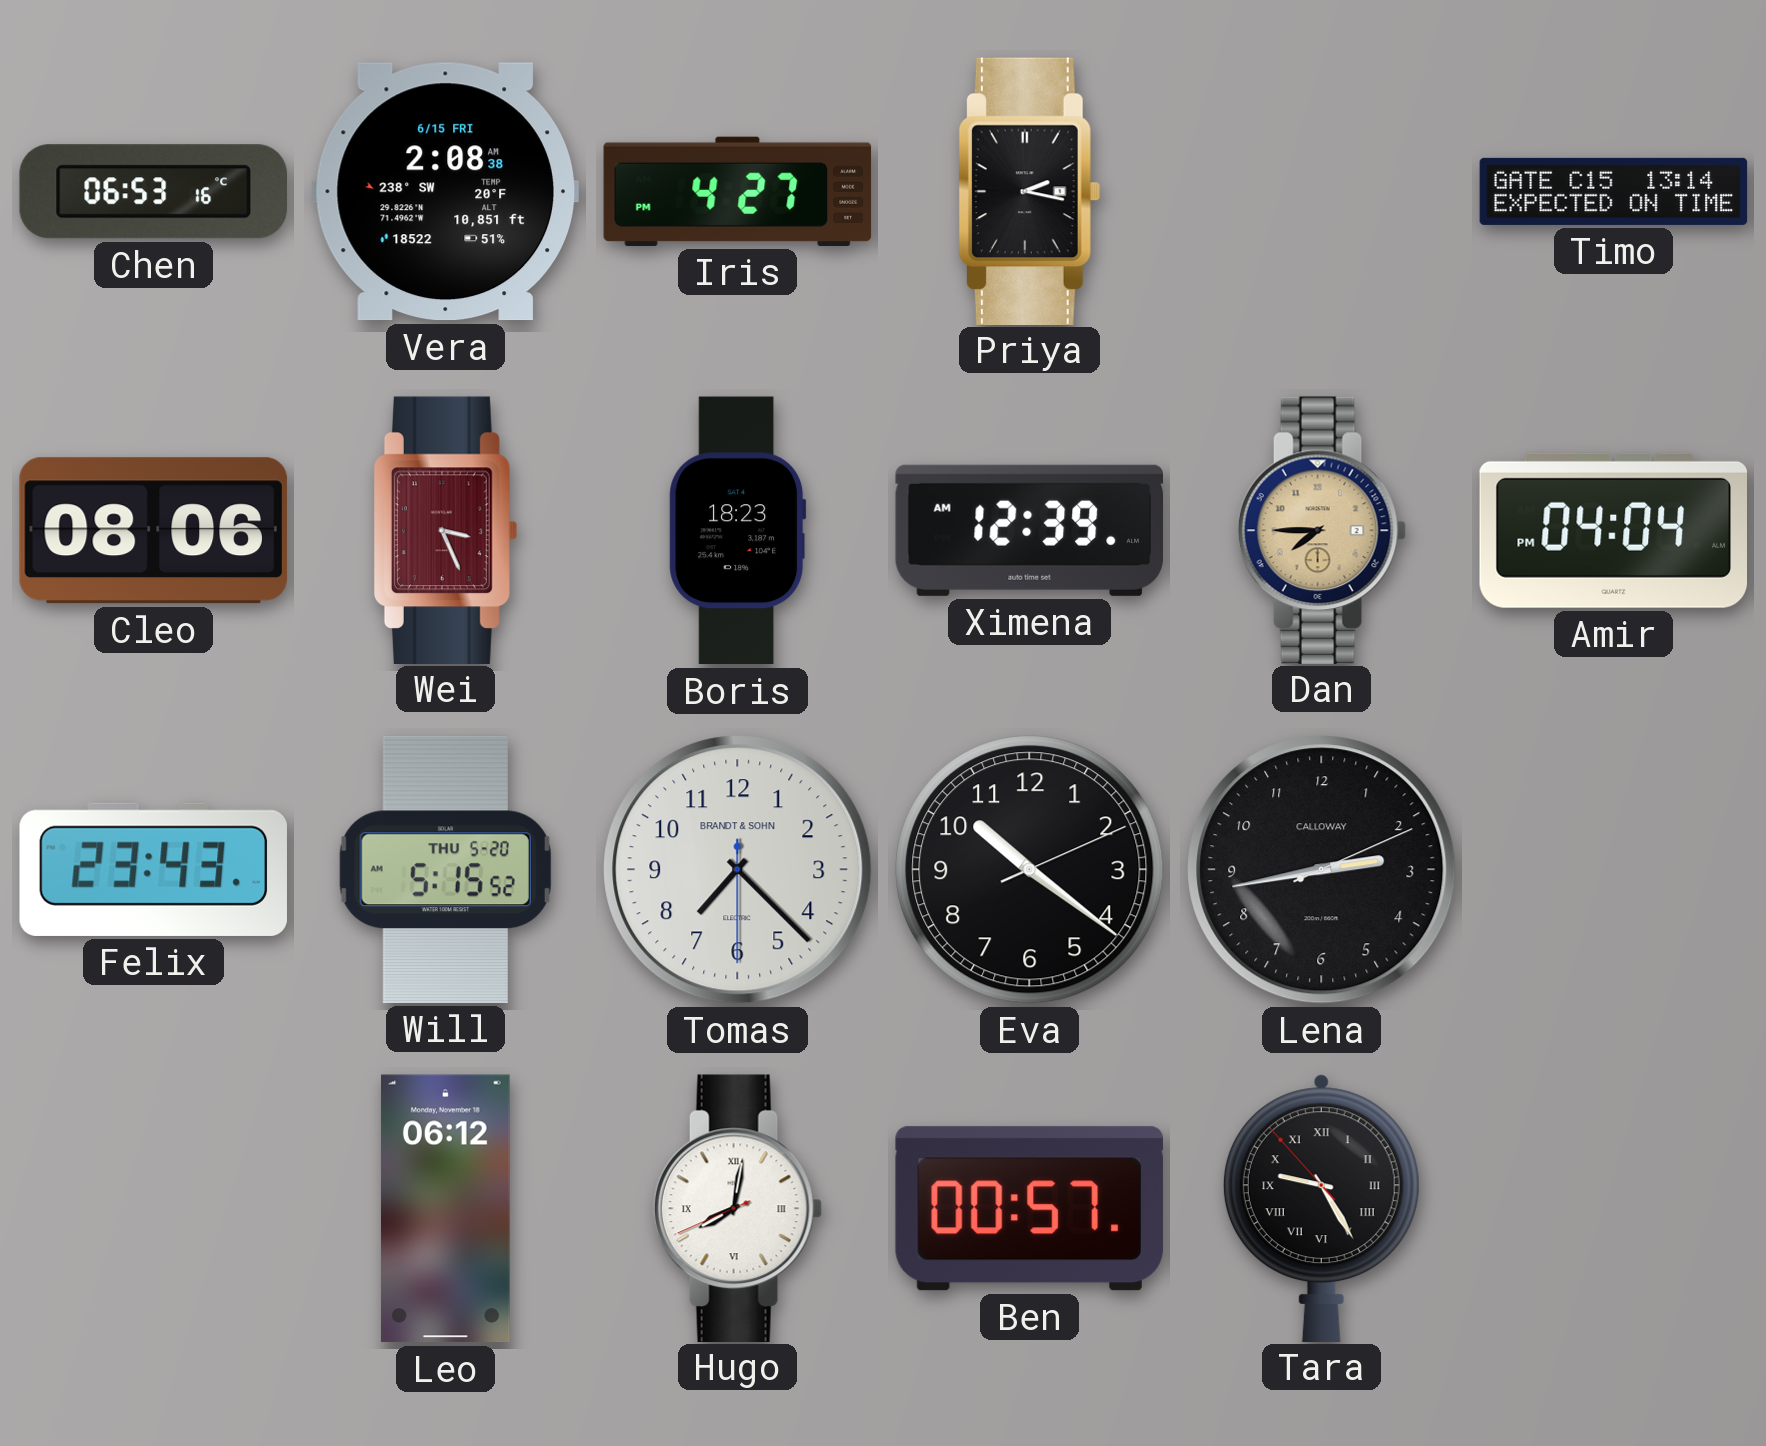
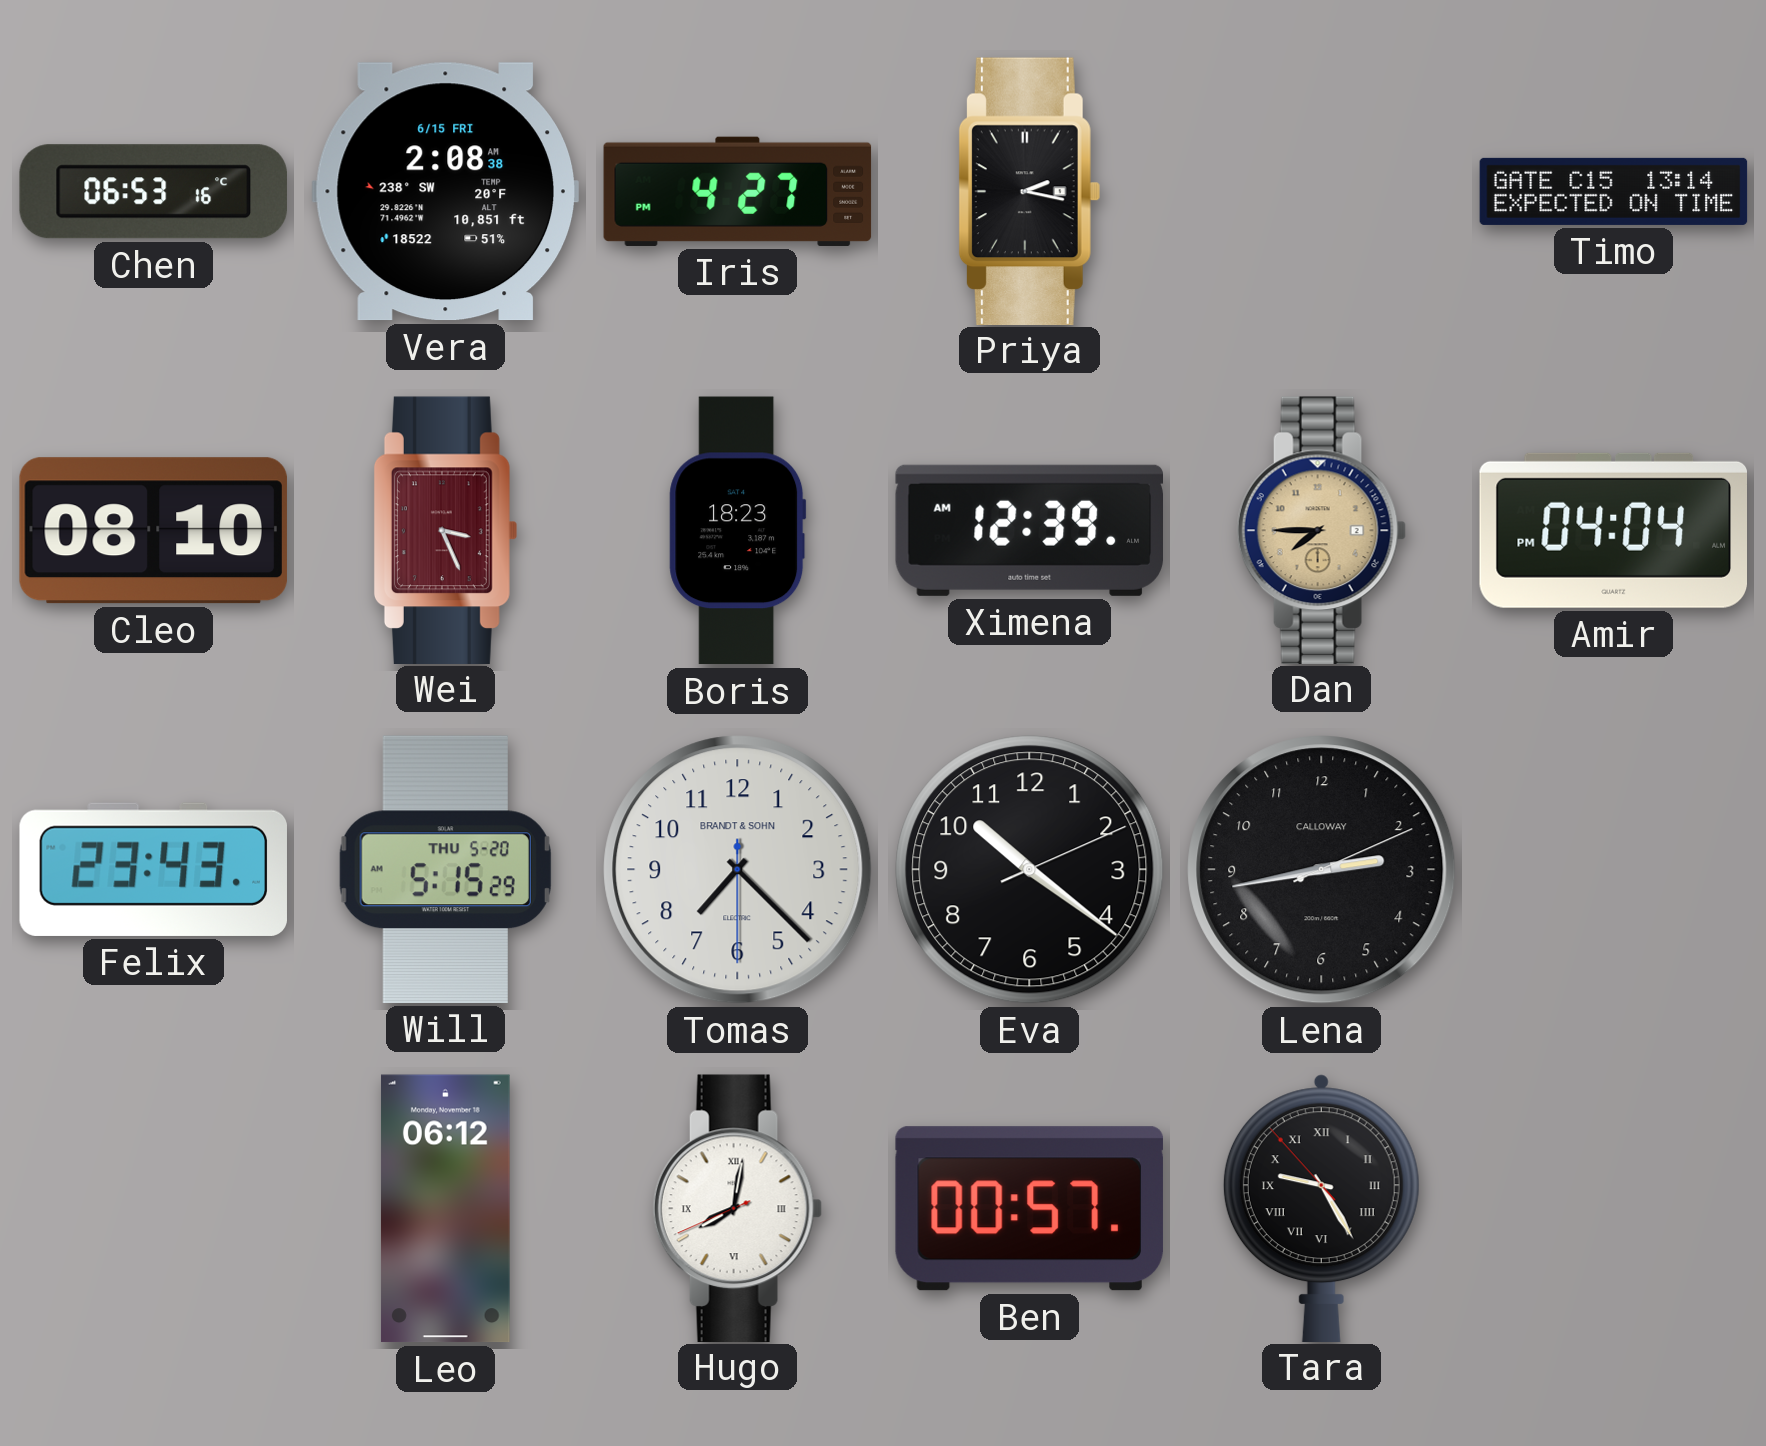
Cleo: 08:06 -> 08:10
Will: 5:15:52 -> 5:15:29
